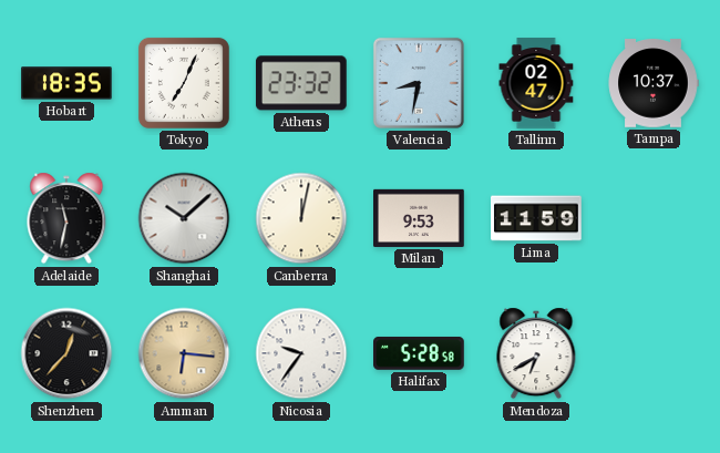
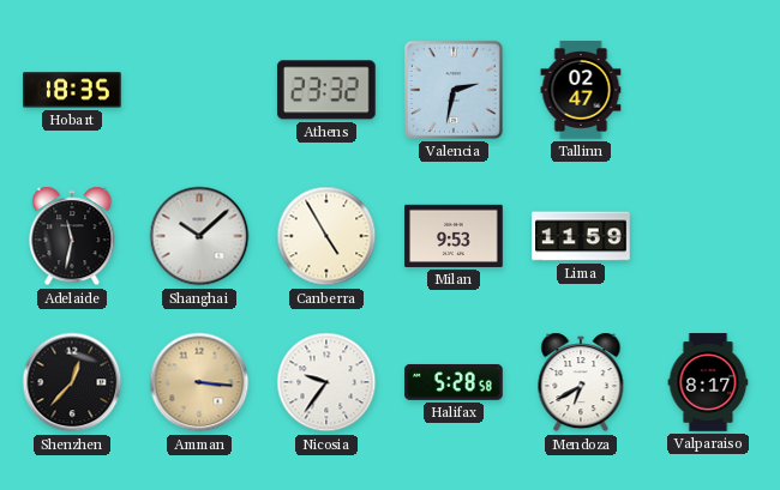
Tokyo: 7:04 -> none
Valencia: 8:32 -> 2:32
Tampa: 10:37 -> none
Canberra: 12:02 -> 4:55
Amman: 6:16 -> 3:16
Valparaiso: none -> 8:17
